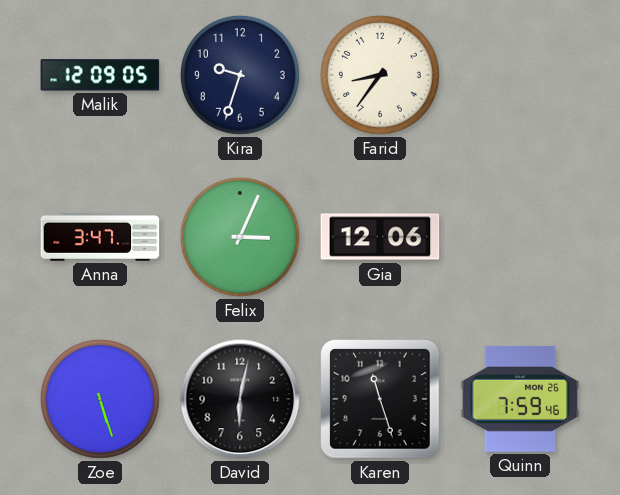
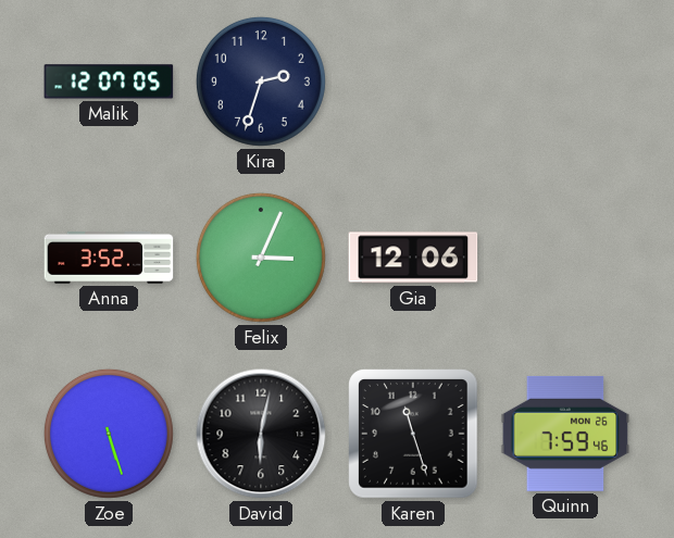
Malik: 12:09 -> 12:07
Kira: 9:33 -> 2:33
Farid: 8:36 -> none
Anna: 3:47 -> 3:52
